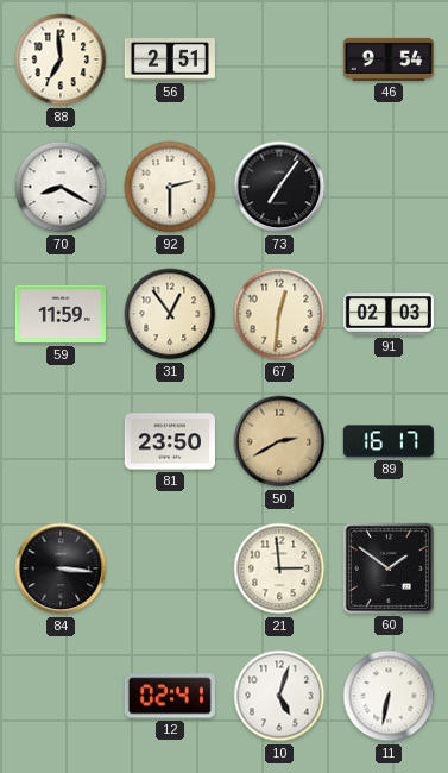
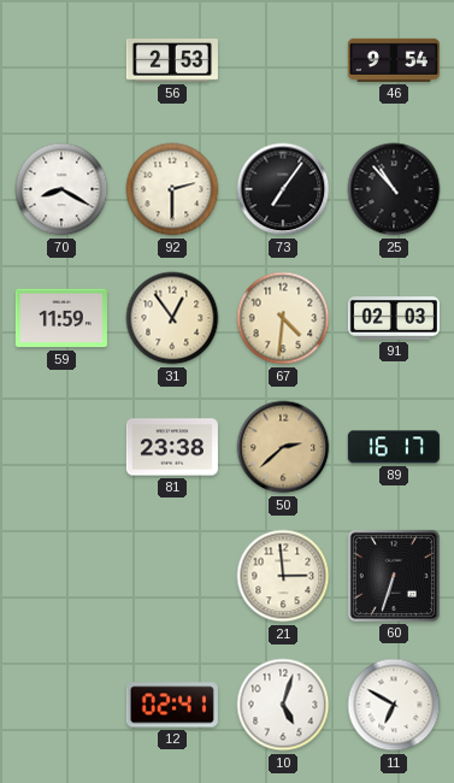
88: 6:59 -> none
56: 2:51 -> 2:53
25: none -> 10:53
67: 12:31 -> 4:31
81: 23:50 -> 23:38
50: 2:40 -> 2:38
84: 3:16 -> none
60: 1:51 -> 6:33
11: 6:32 -> 6:50
